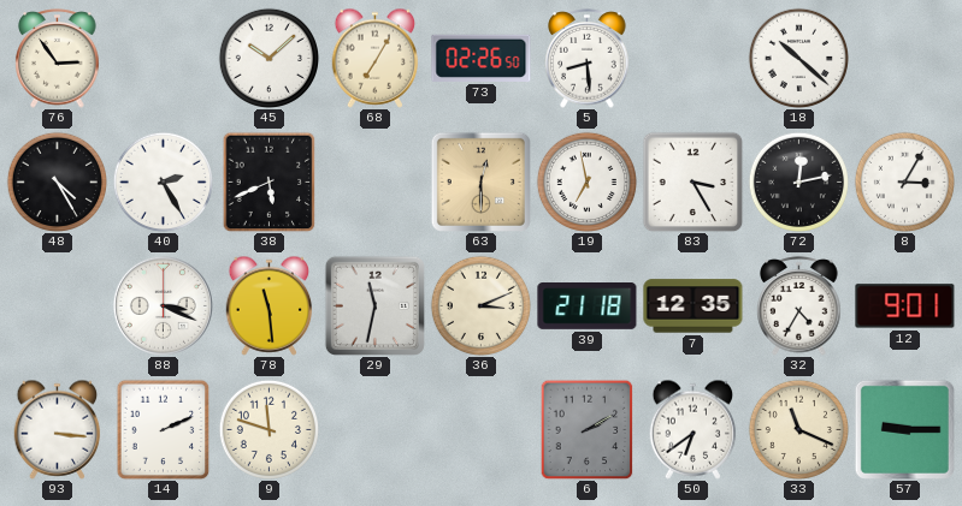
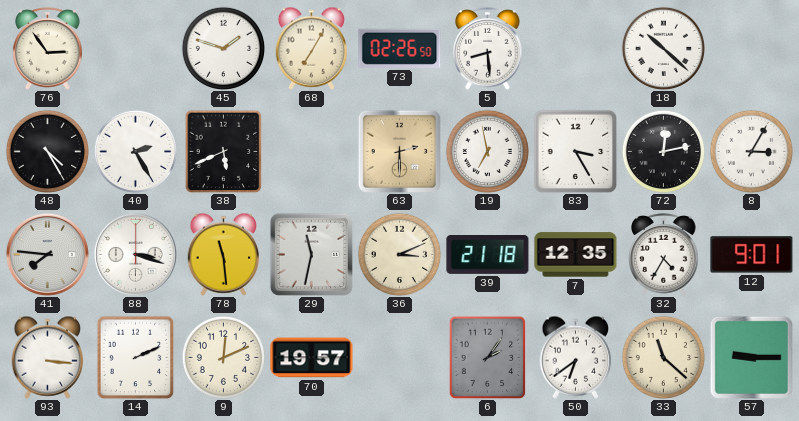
45: 10:08 -> 1:48
63: 12:30 -> 2:30
41: none -> 7:46
88: 3:19 -> 3:18
9: 11:48 -> 12:11
70: none -> 19:57
6: 2:10 -> 2:06
33: 11:19 -> 11:22
